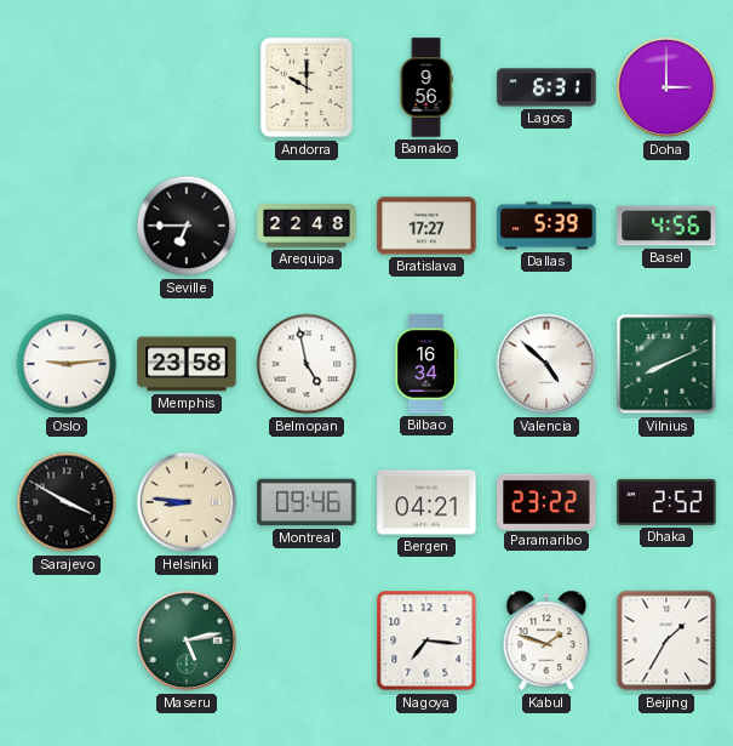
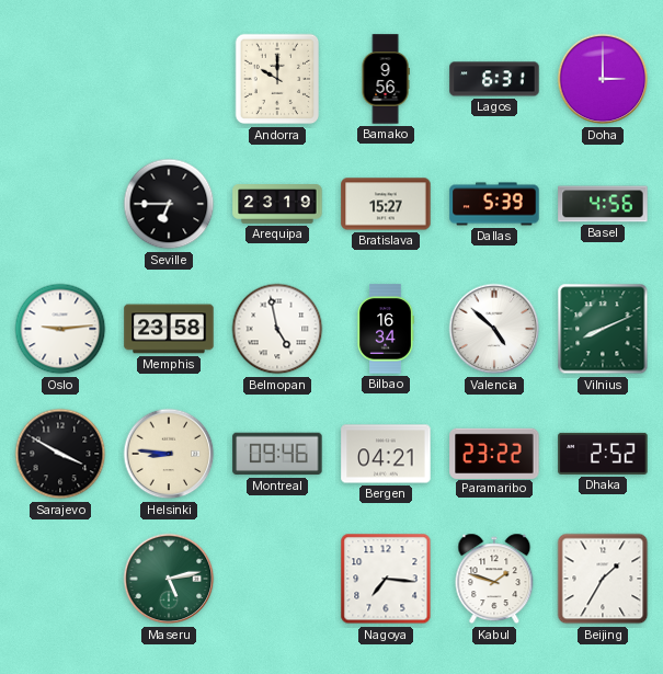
Arequipa: 22:48 -> 23:19
Bratislava: 17:27 -> 15:27
